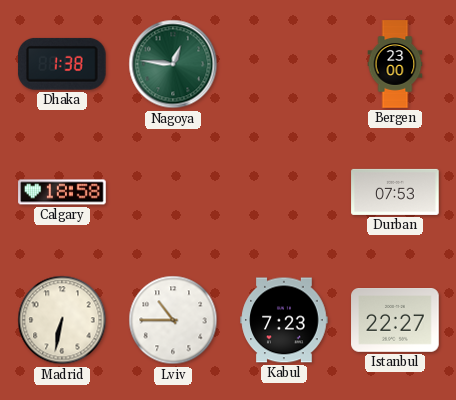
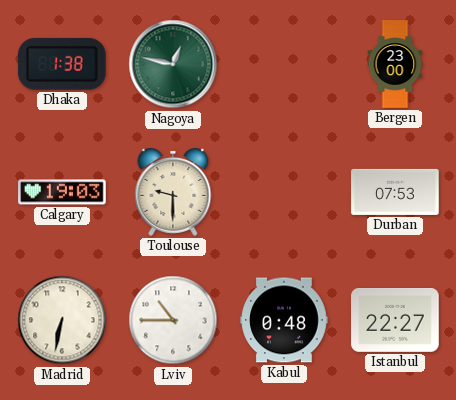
Nagoya: 12:46 -> 12:47
Calgary: 18:58 -> 19:03
Toulouse: none -> 9:30
Kabul: 7:23 -> 0:48
